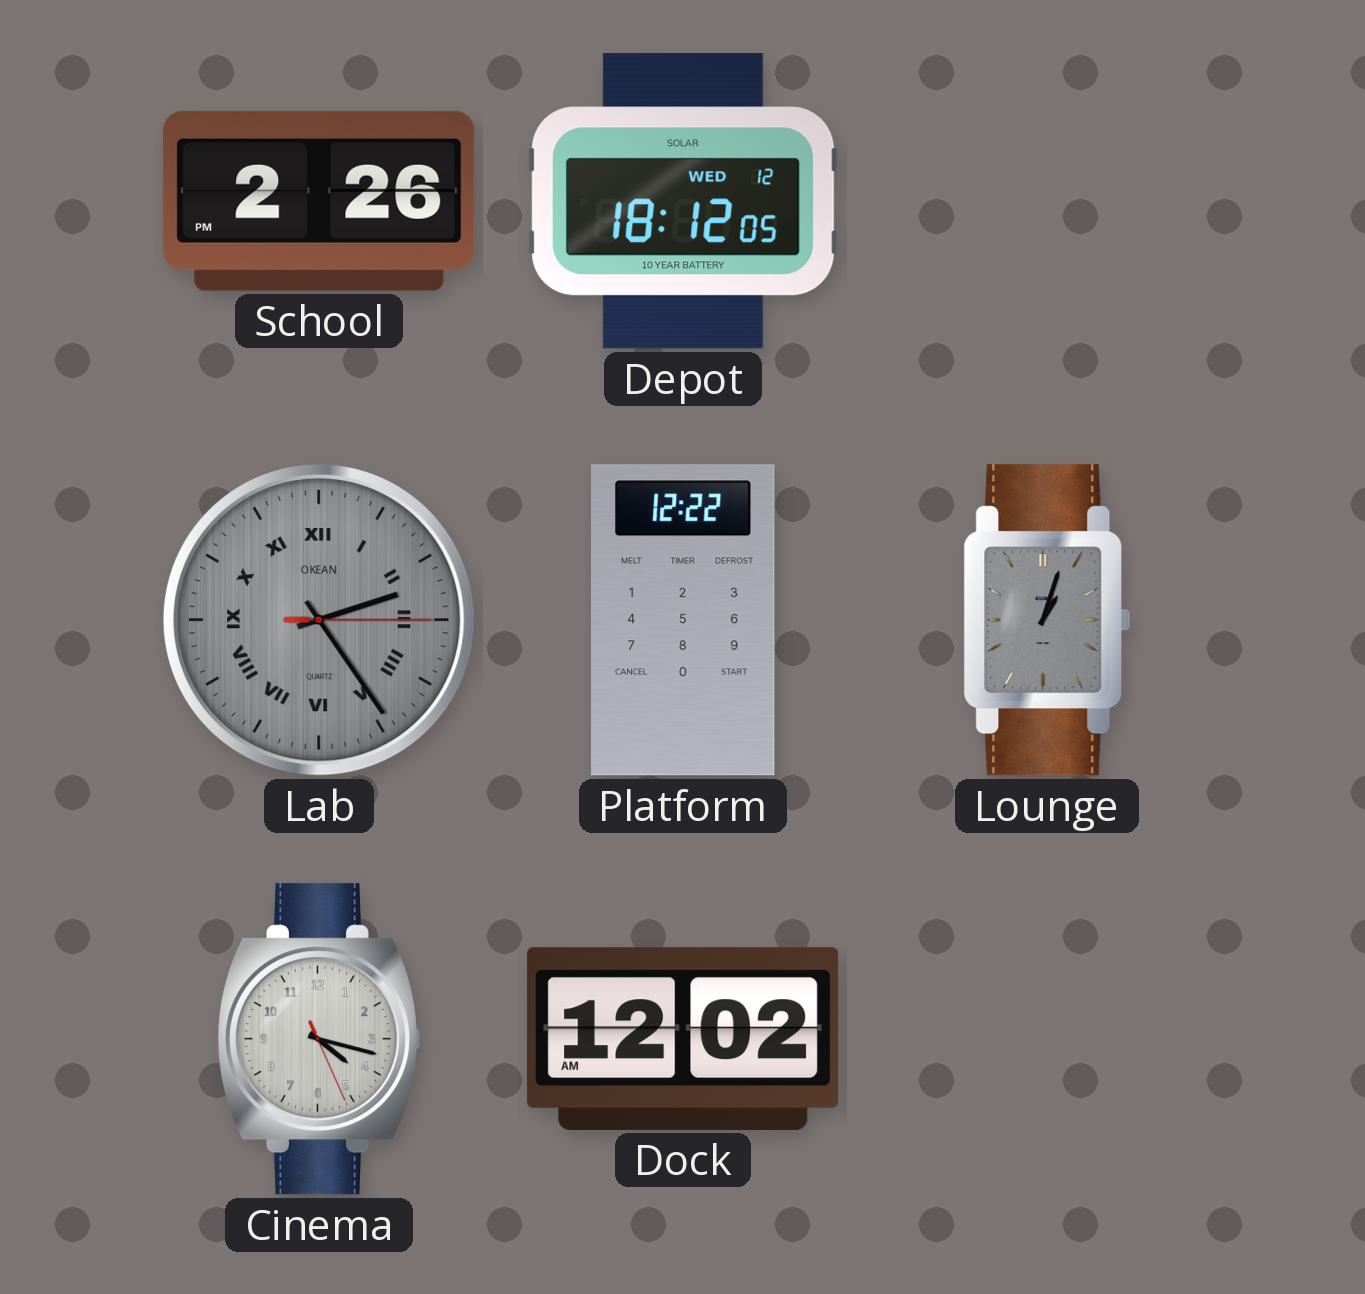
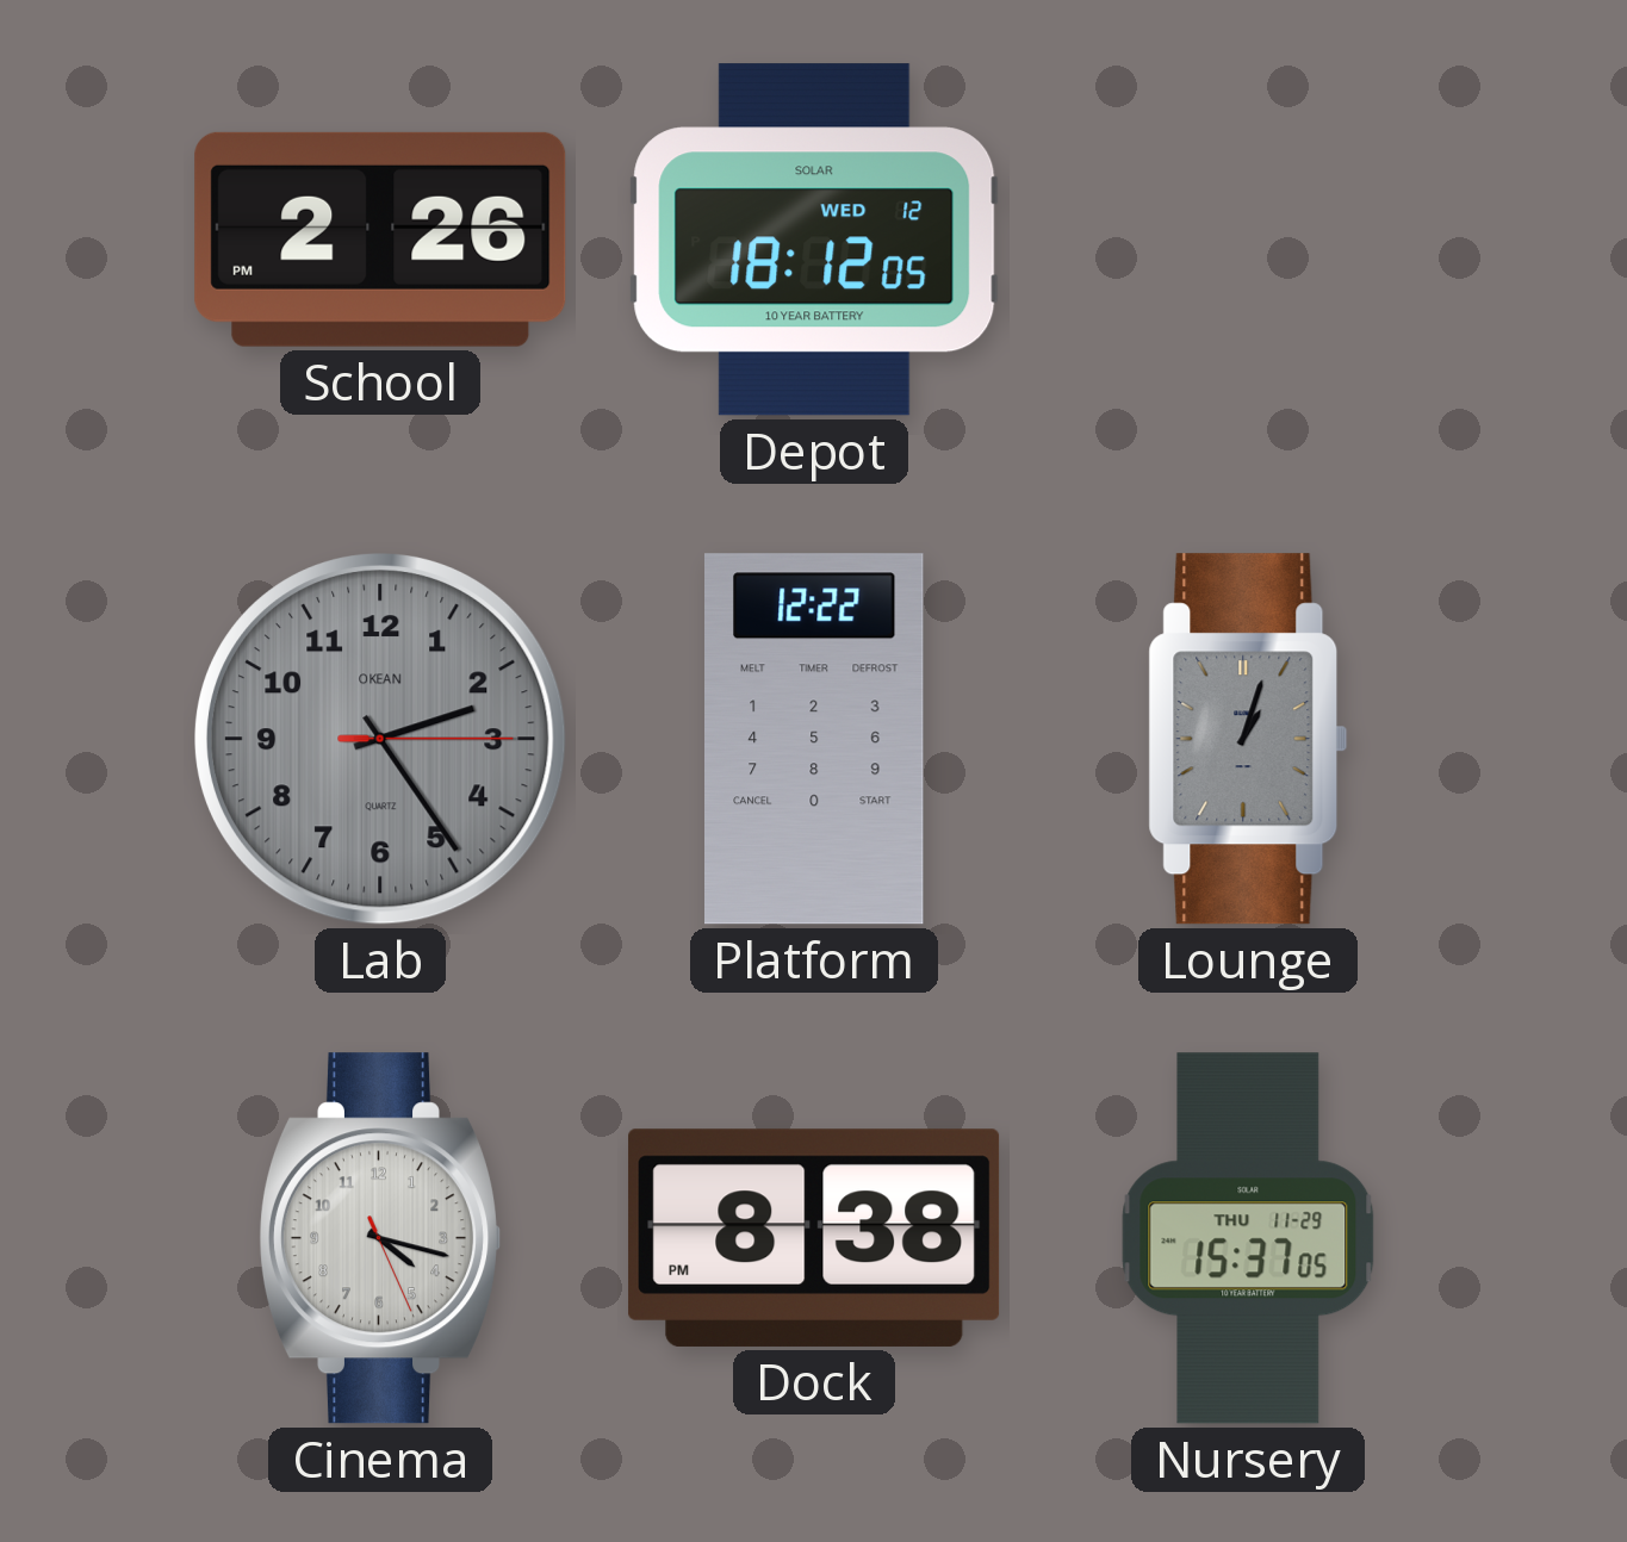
Lab numerals: Roman -> Arabic
Dock: 12:02 -> 8:38
Nursery: none -> 15:37
